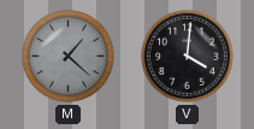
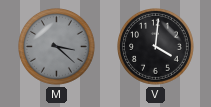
M: 1:22 -> 3:22
